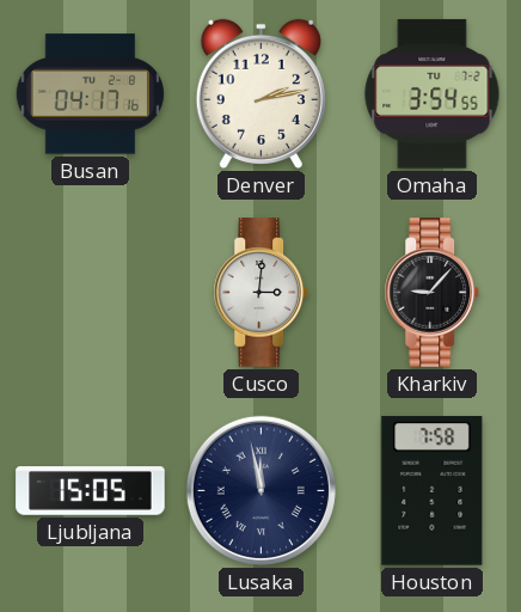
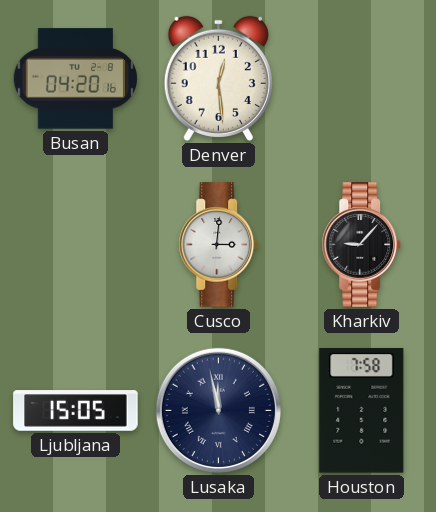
Busan: 04:17 -> 04:20
Denver: 2:13 -> 12:29
Omaha: 3:54 -> none
